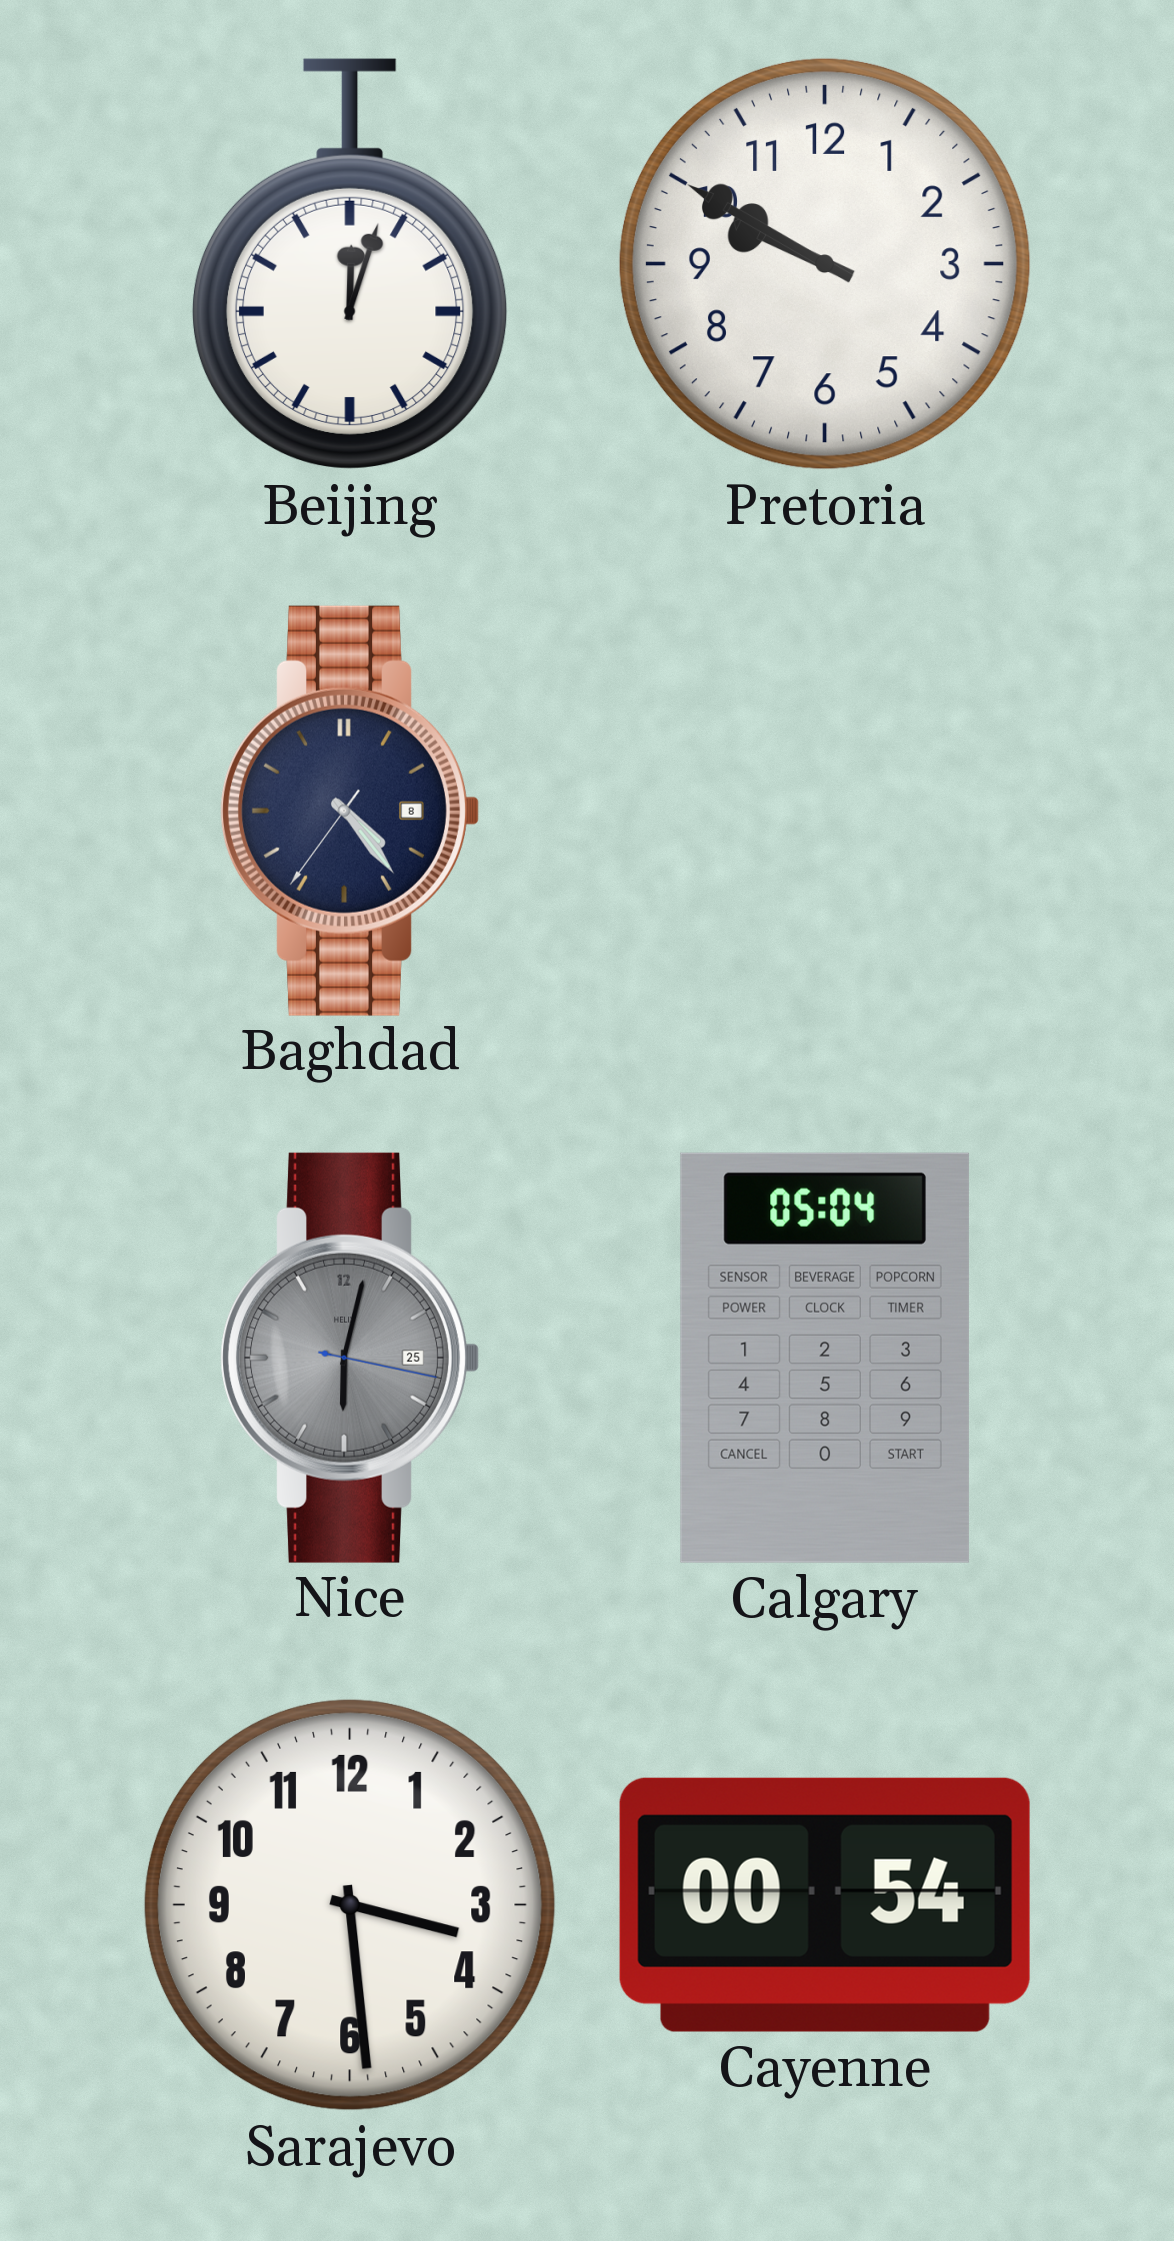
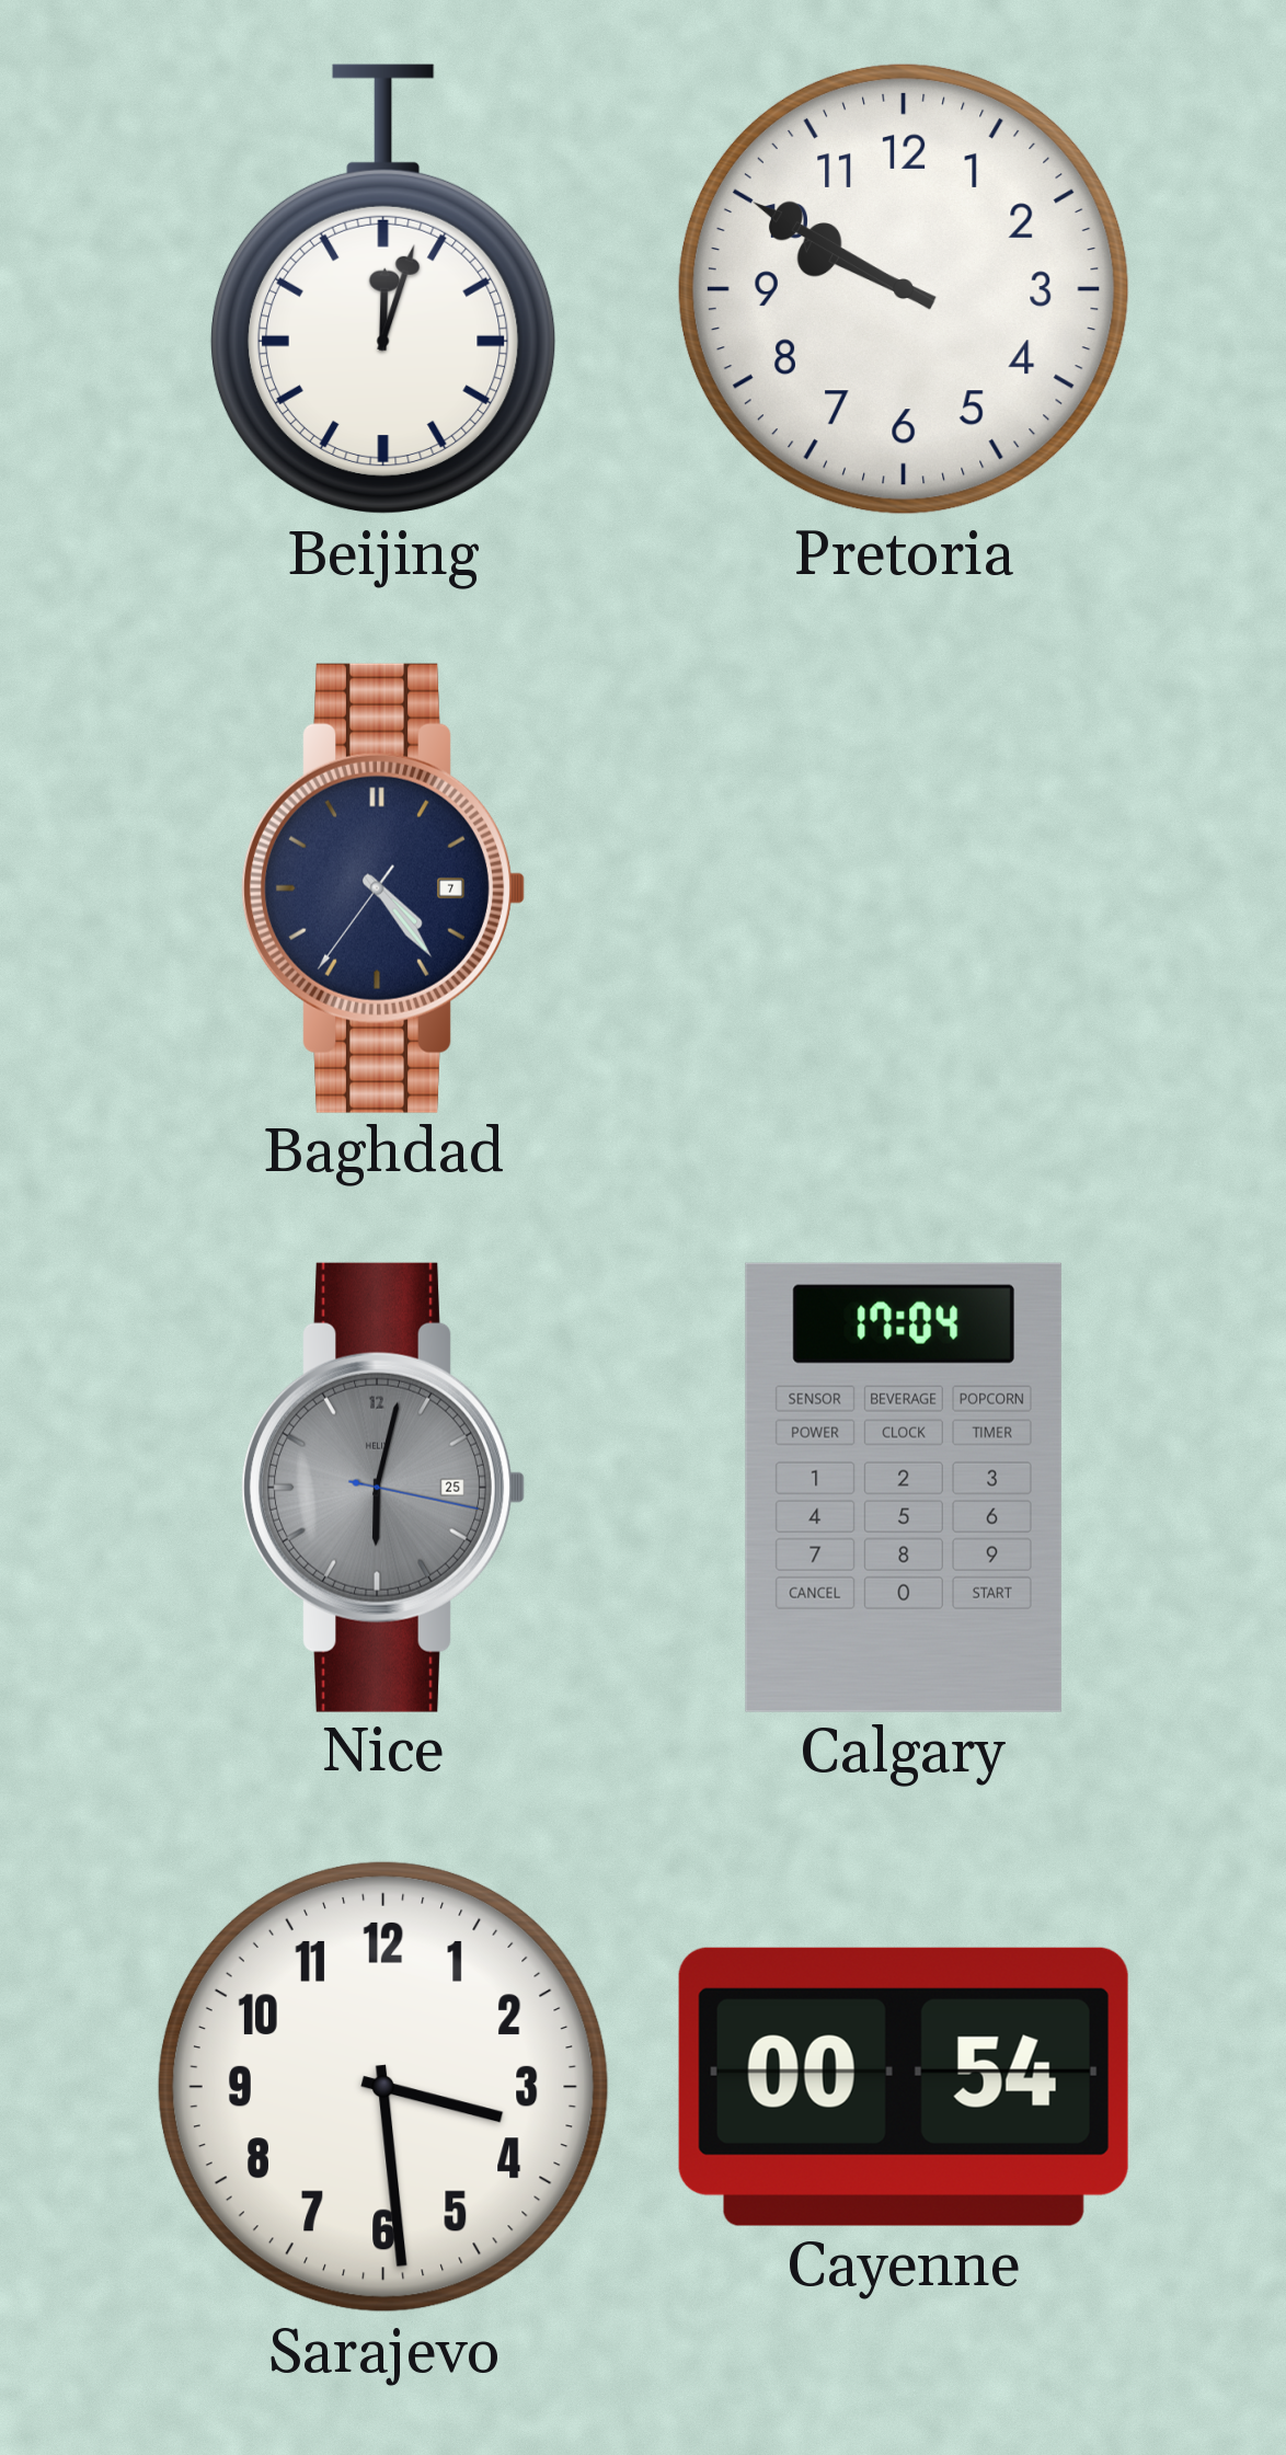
Baghdad date: 8 -> 7
Calgary: 05:04 -> 17:04
